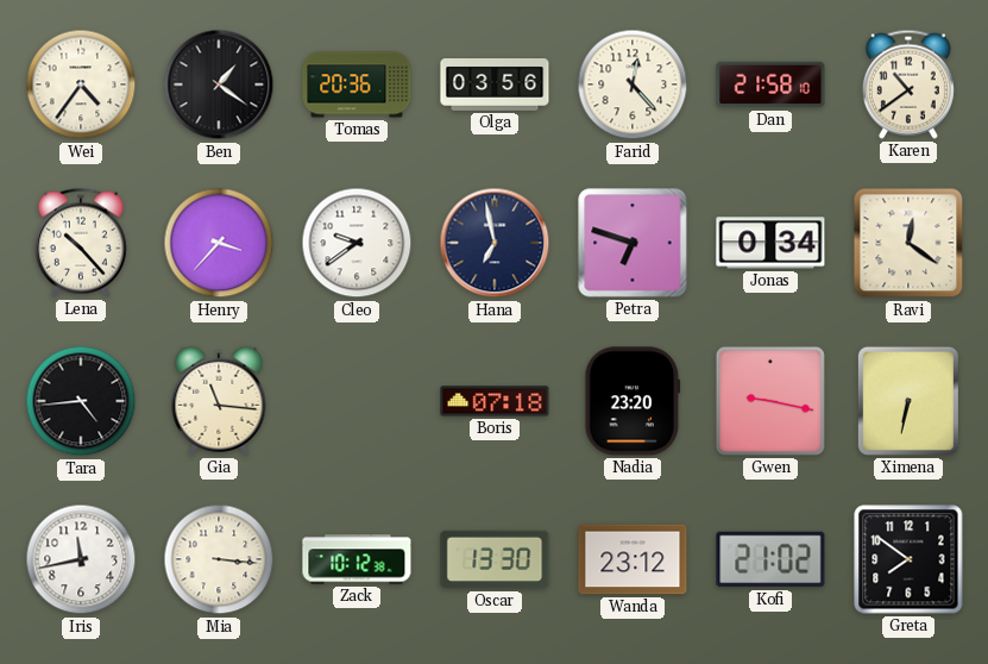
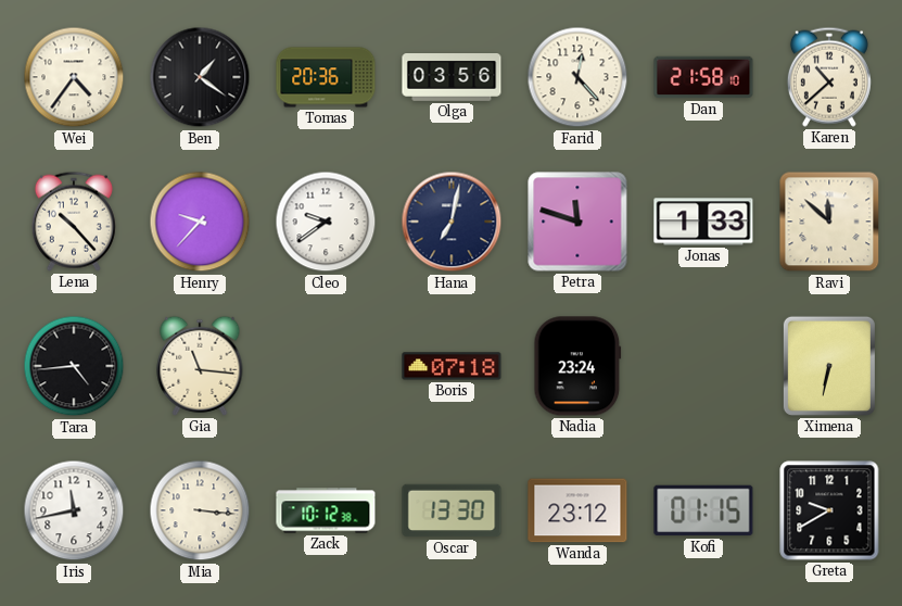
Karen: 10:39 -> 10:38
Henry: 3:37 -> 9:37
Hana: 6:58 -> 7:02
Petra: 6:48 -> 11:48
Jonas: 0:34 -> 1:33
Ravi: 12:21 -> 11:52
Nadia: 23:20 -> 23:24
Gwen: 9:17 -> none
Kofi: 21:02 -> 01:15
Greta: 7:51 -> 9:40
